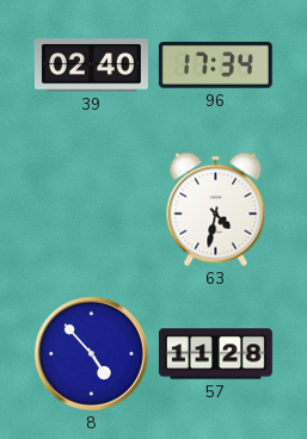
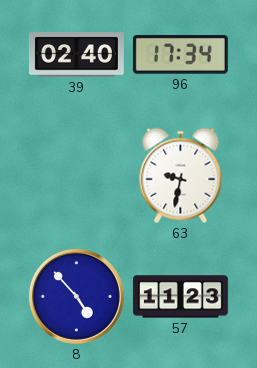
63: 4:32 -> 9:32
57: 11:28 -> 11:23
